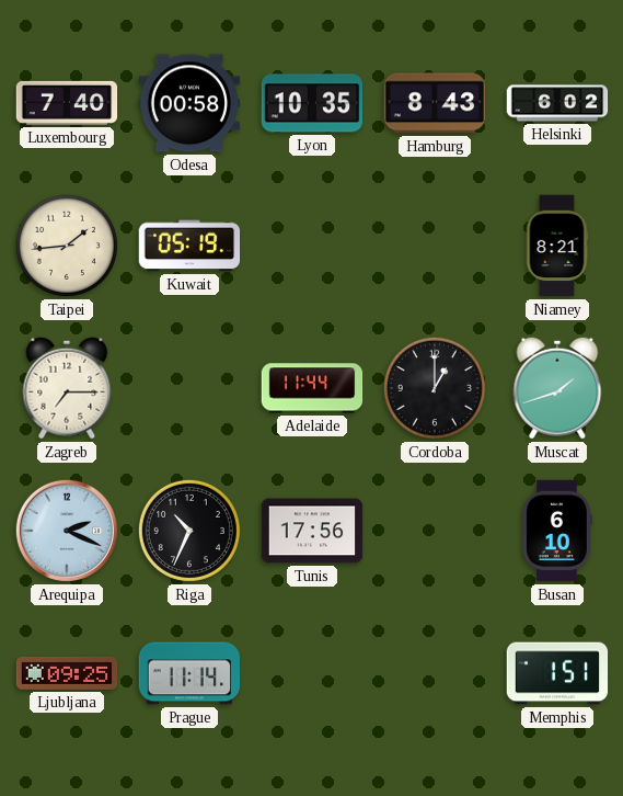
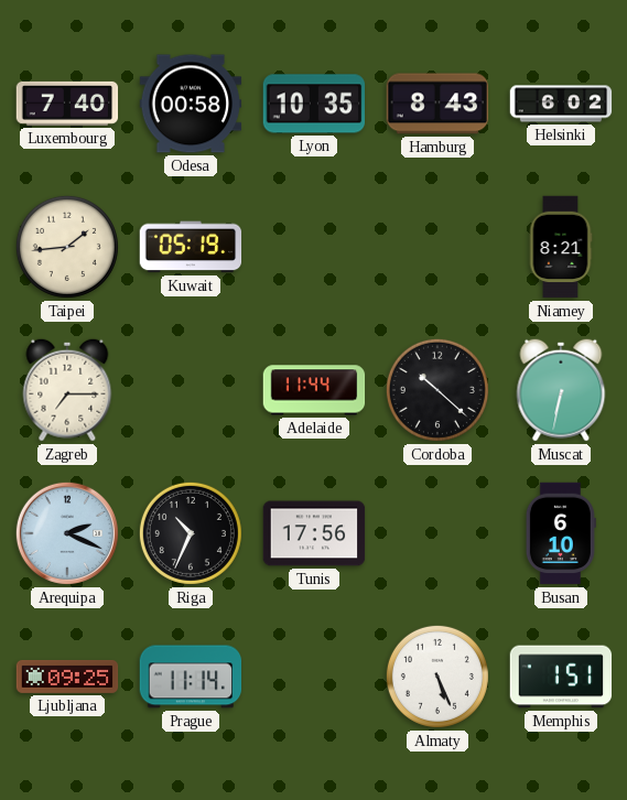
Cordoba: 1:00 -> 10:22
Muscat: 1:42 -> 6:32
Almaty: none -> 5:26
